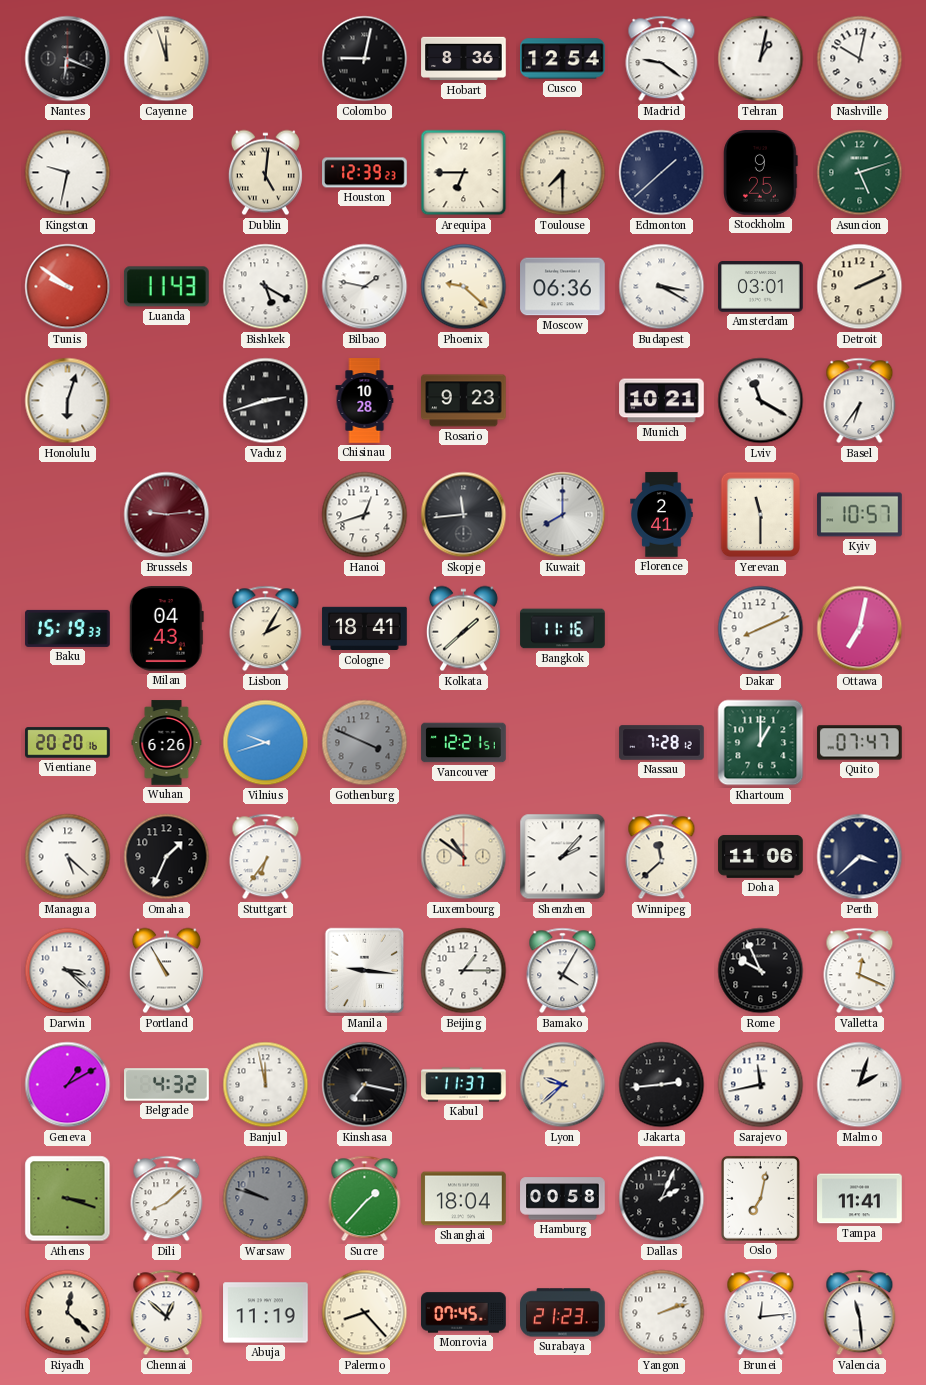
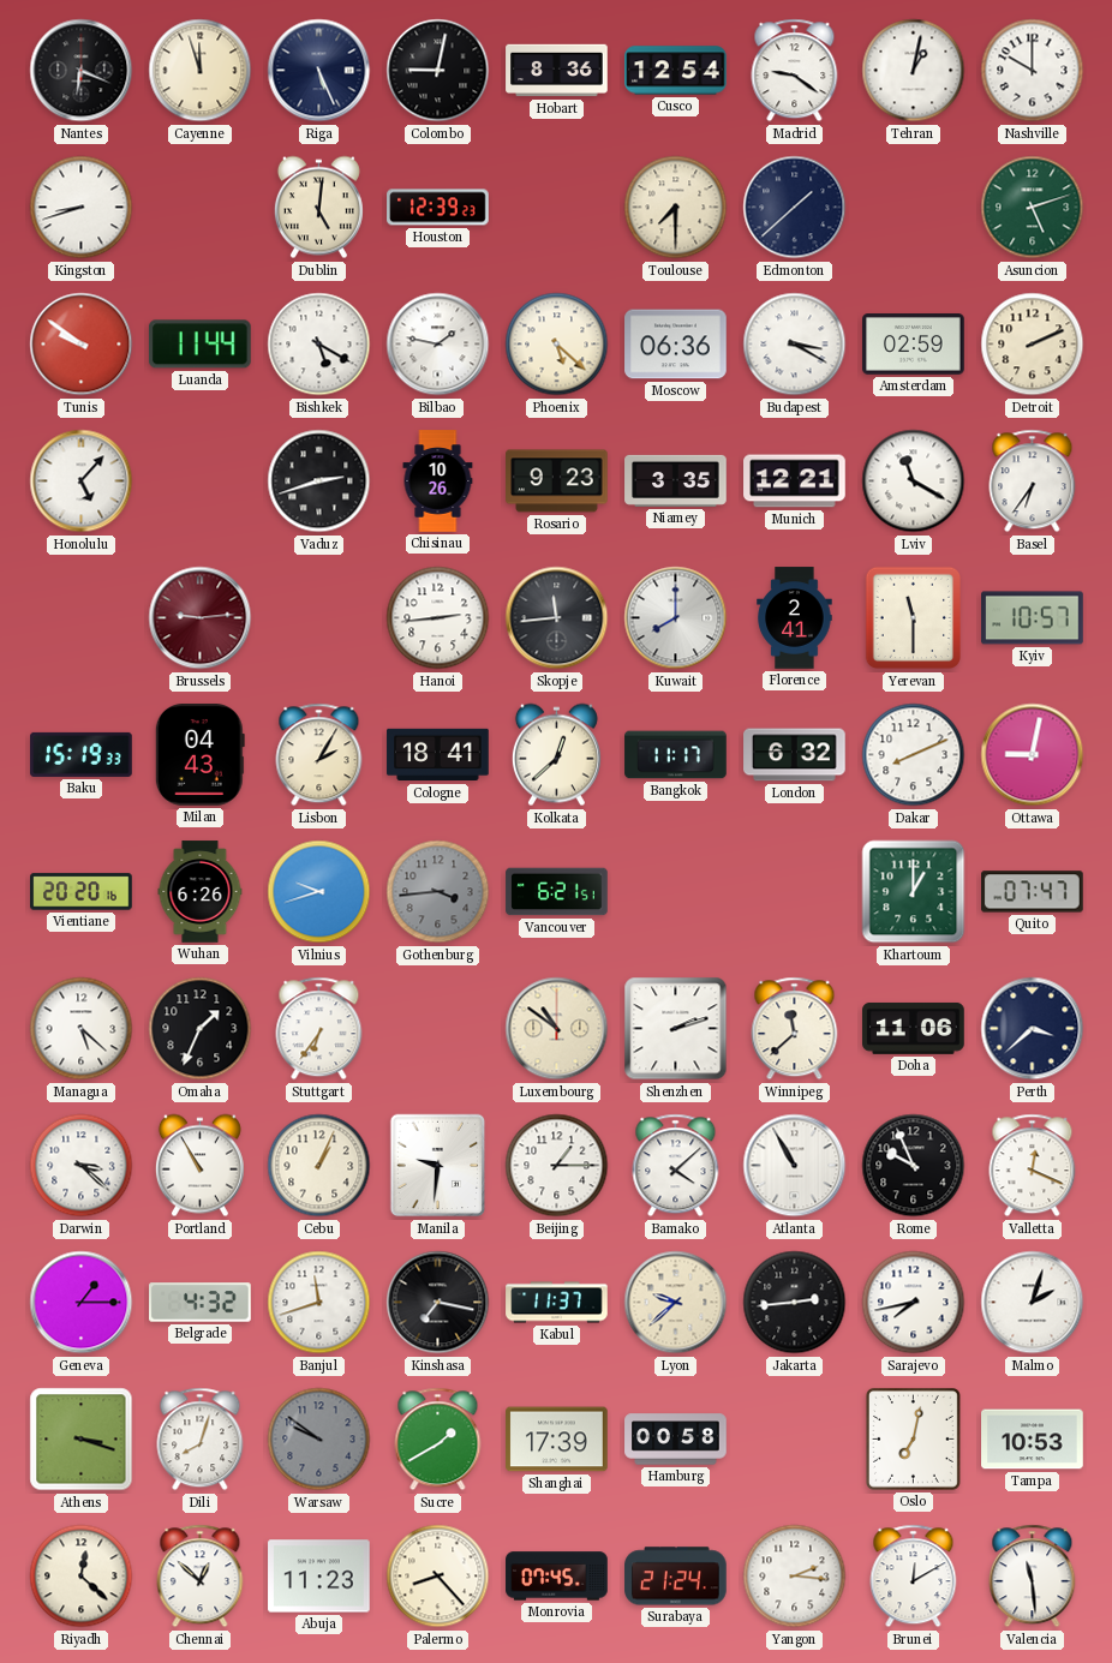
Riga: none -> 5:26
Nashville: 10:02 -> 10:00
Kingston: 9:32 -> 8:42
Arequipa: 6:45 -> none
Stockholm: 9:25 -> none
Luanda: 11:43 -> 11:44
Phoenix: 9:22 -> 5:22
Amsterdam: 03:01 -> 02:59
Honolulu: 6:03 -> 5:07
Chisinau: 10:28 -> 10:26
Niamey: none -> 3:35
Munich: 10:21 -> 12:21
Hanoi: 12:42 -> 2:44
Kolkata: 1:38 -> 12:38
Bangkok: 11:16 -> 11:17
London: none -> 6:32
Ottawa: 7:02 -> 9:02
Gothenburg: 3:49 -> 3:44
Vancouver: 12:21 -> 6:21
Nassau: 7:28 -> none
Shenzhen: 2:07 -> 2:12
Cebu: none -> 1:04
Manila: 9:16 -> 9:31
Bamako: 4:05 -> 4:08
Atlanta: none -> 10:55
Geneva: 1:10 -> 1:15
Banjul: 11:58 -> 11:42
Sarajevo: 11:43 -> 7:43
Dili: 8:08 -> 8:03
Warsaw: 9:48 -> 9:51
Sucre: 1:37 -> 1:40
Shanghai: 18:04 -> 17:39
Dallas: 2:04 -> none
Tampa: 11:41 -> 10:53
Abuja: 11:19 -> 11:23
Surabaya: 21:23 -> 21:24
Yangon: 2:12 -> 2:16
Brunei: 12:14 -> 12:10
